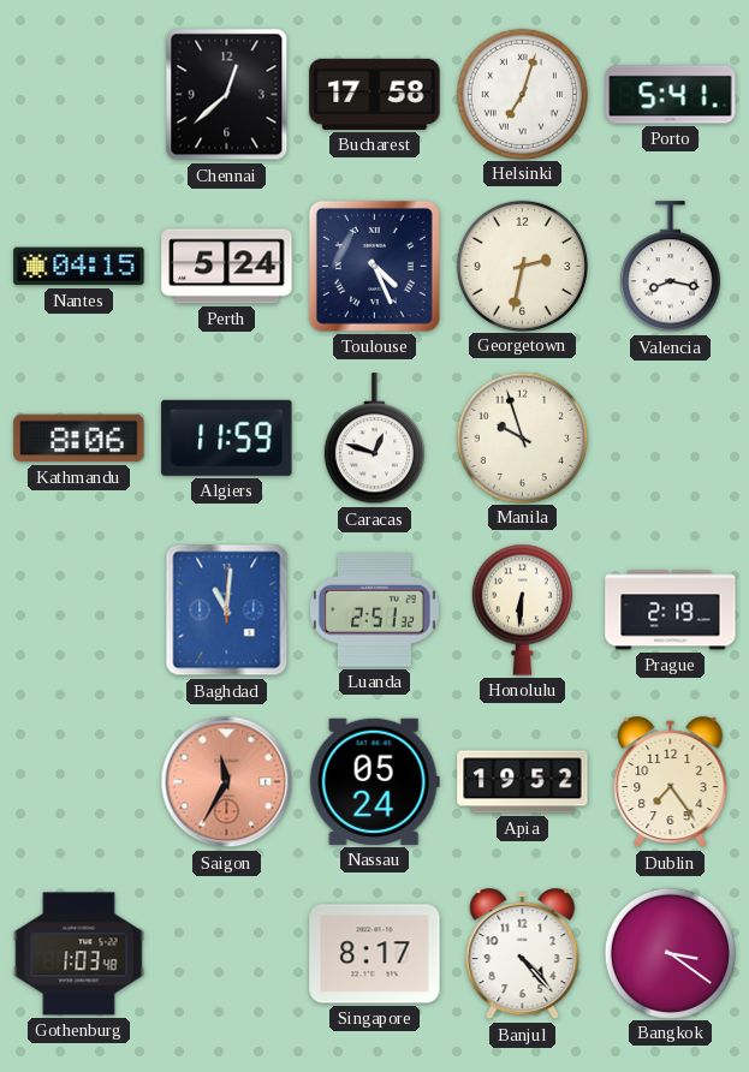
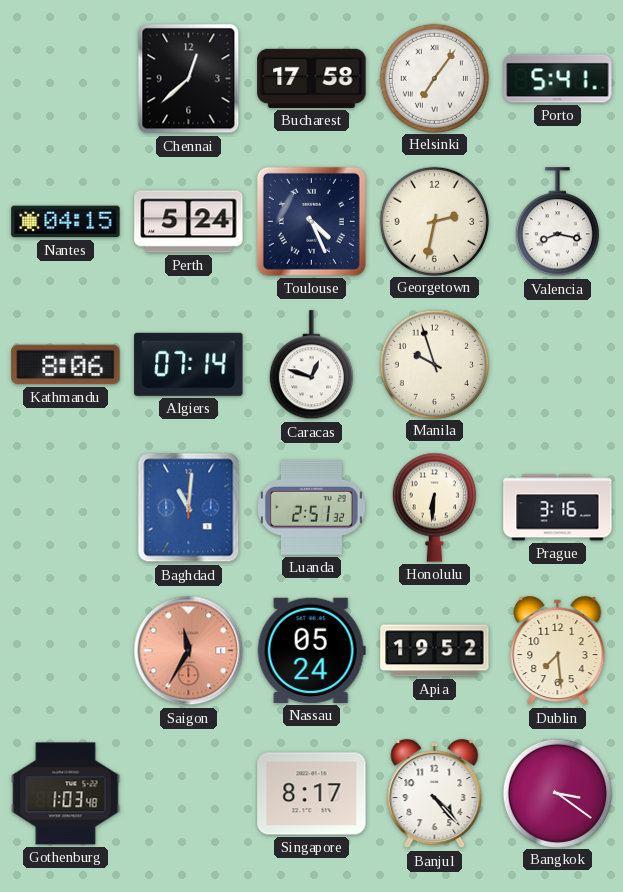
Helsinki: 7:03 -> 7:06
Algiers: 11:59 -> 07:14
Prague: 2:19 -> 3:16
Dublin: 7:24 -> 7:29
